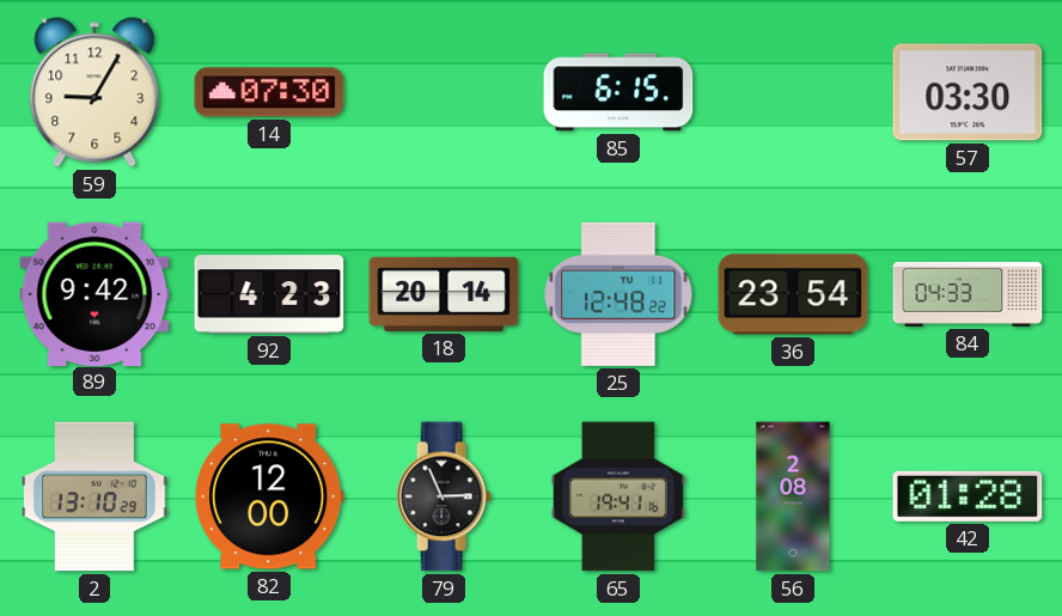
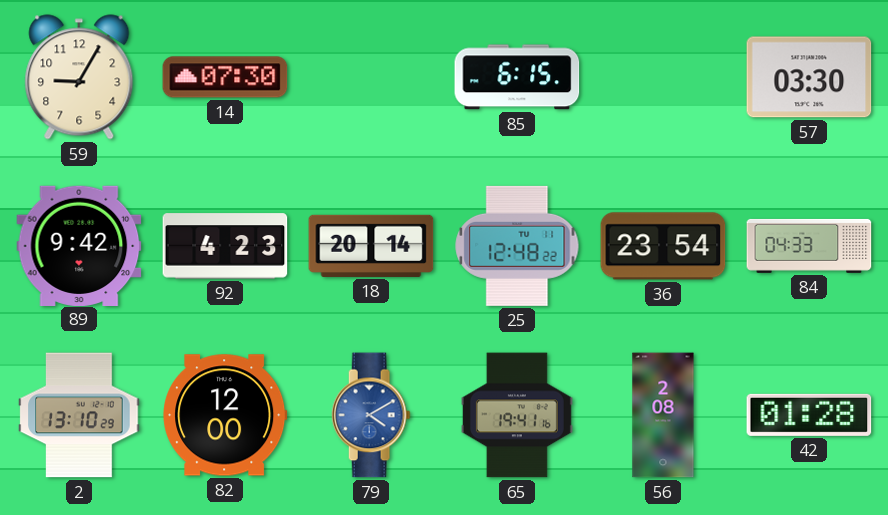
79: 2:56 -> 4:10
79 dial: black -> blue
